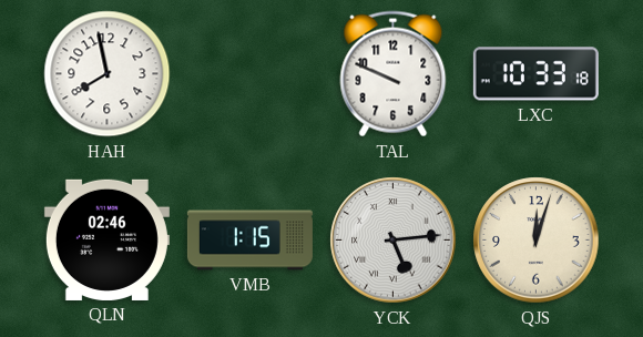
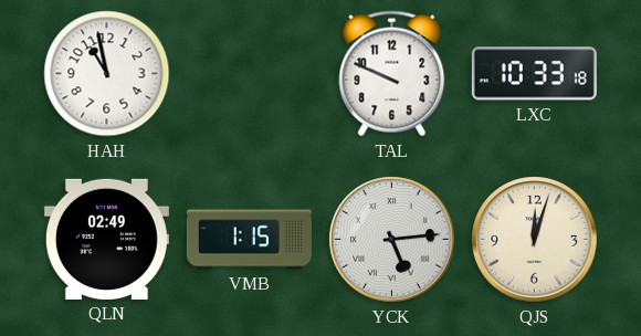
HAH: 7:58 -> 10:58
QLN: 02:46 -> 02:49
